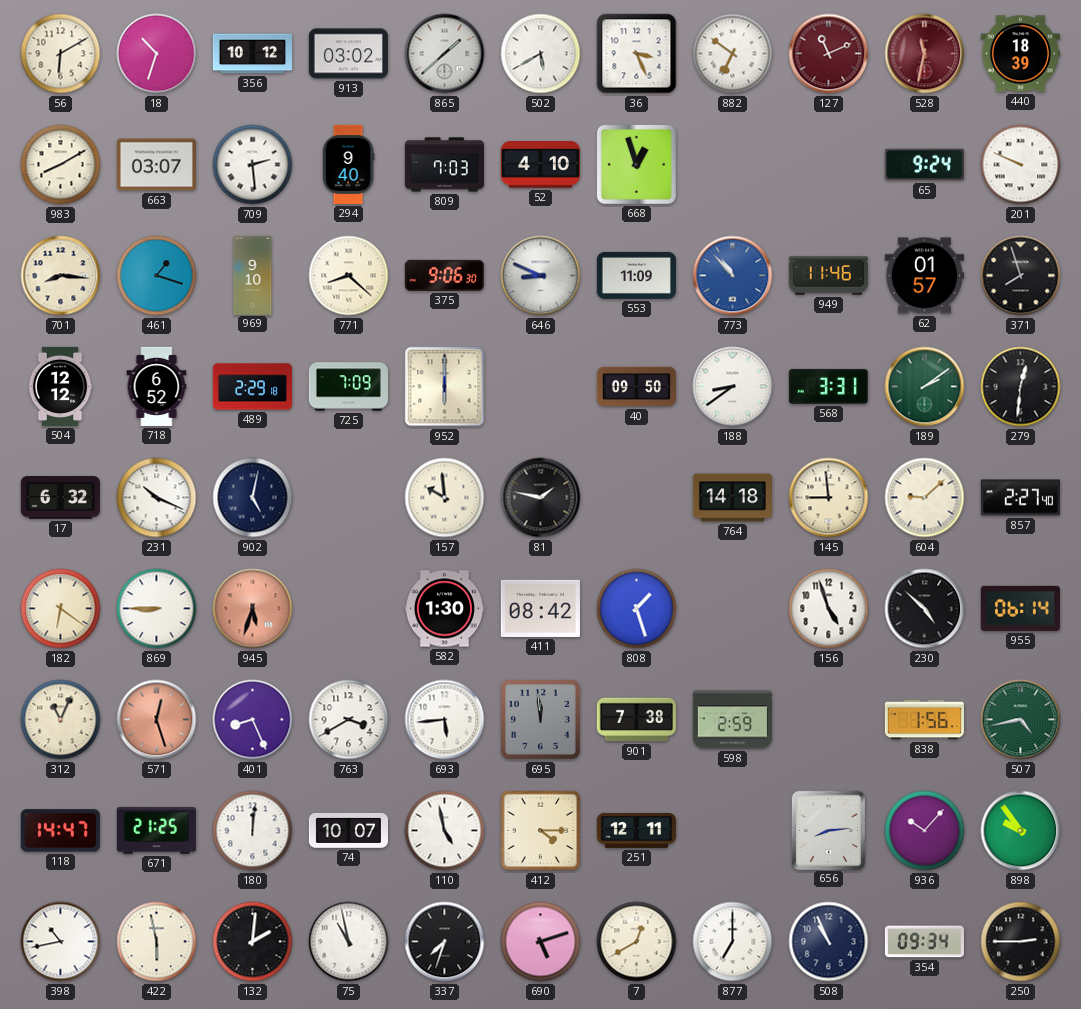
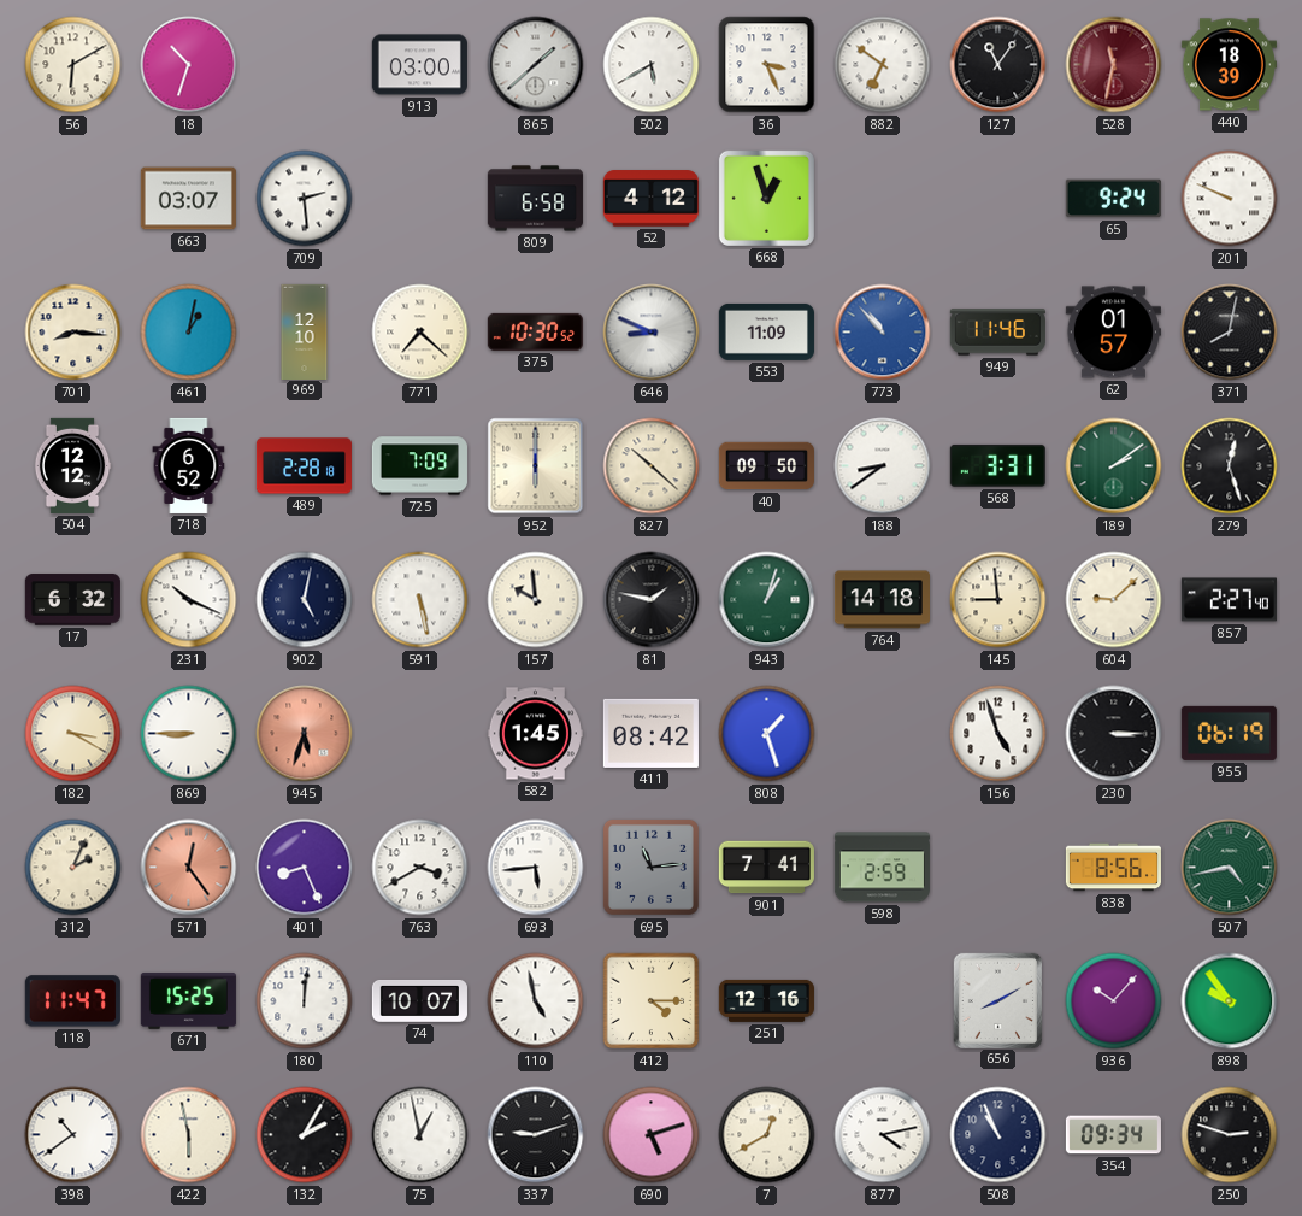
356: 10:12 -> none
913: 03:02 -> 03:00
127: 11:11 -> 11:06
127 dial: burgundy -> black
983: 8:10 -> none
294: 9:40 -> none
809: 7:03 -> 6:58
52: 4:10 -> 4:12
461: 1:18 -> 1:02
969: 9:10 -> 12:10
771: 8:22 -> 7:22
375: 9:06 -> 10:30
371: 7:57 -> 8:02
489: 2:29 -> 2:28
827: none -> 10:22
279: 12:31 -> 12:27
591: none -> 5:28
943: none -> 1:03
182: 6:21 -> 3:20
582: 1:30 -> 1:45
230: 4:52 -> 3:15
955: 06:14 -> 06:19
312: 11:04 -> 2:04
571: 12:27 -> 12:24
695: 11:59 -> 11:14
901: 7:38 -> 7:41
838: 1:56 -> 8:56
118: 14:47 -> 11:47
671: 21:25 -> 15:25
251: 12:11 -> 12:16
656: 8:14 -> 8:10
398: 10:43 -> 10:39
132: 2:01 -> 2:05
75: 10:58 -> 12:58
337: 7:33 -> 9:12
877: 7:00 -> 4:13
250: 2:45 -> 2:48
